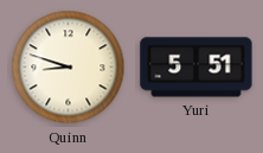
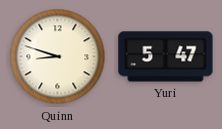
Yuri: 5:51 -> 5:47
